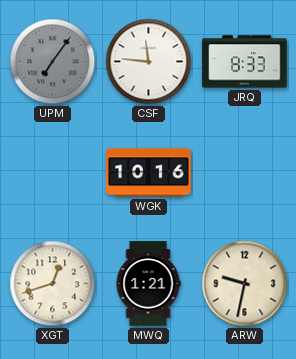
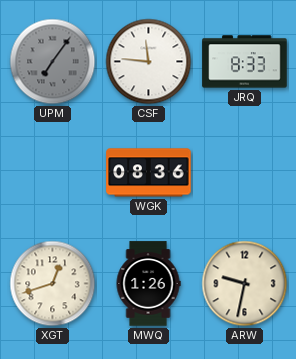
WGK: 10:16 -> 08:36
MWQ: 1:21 -> 1:26
